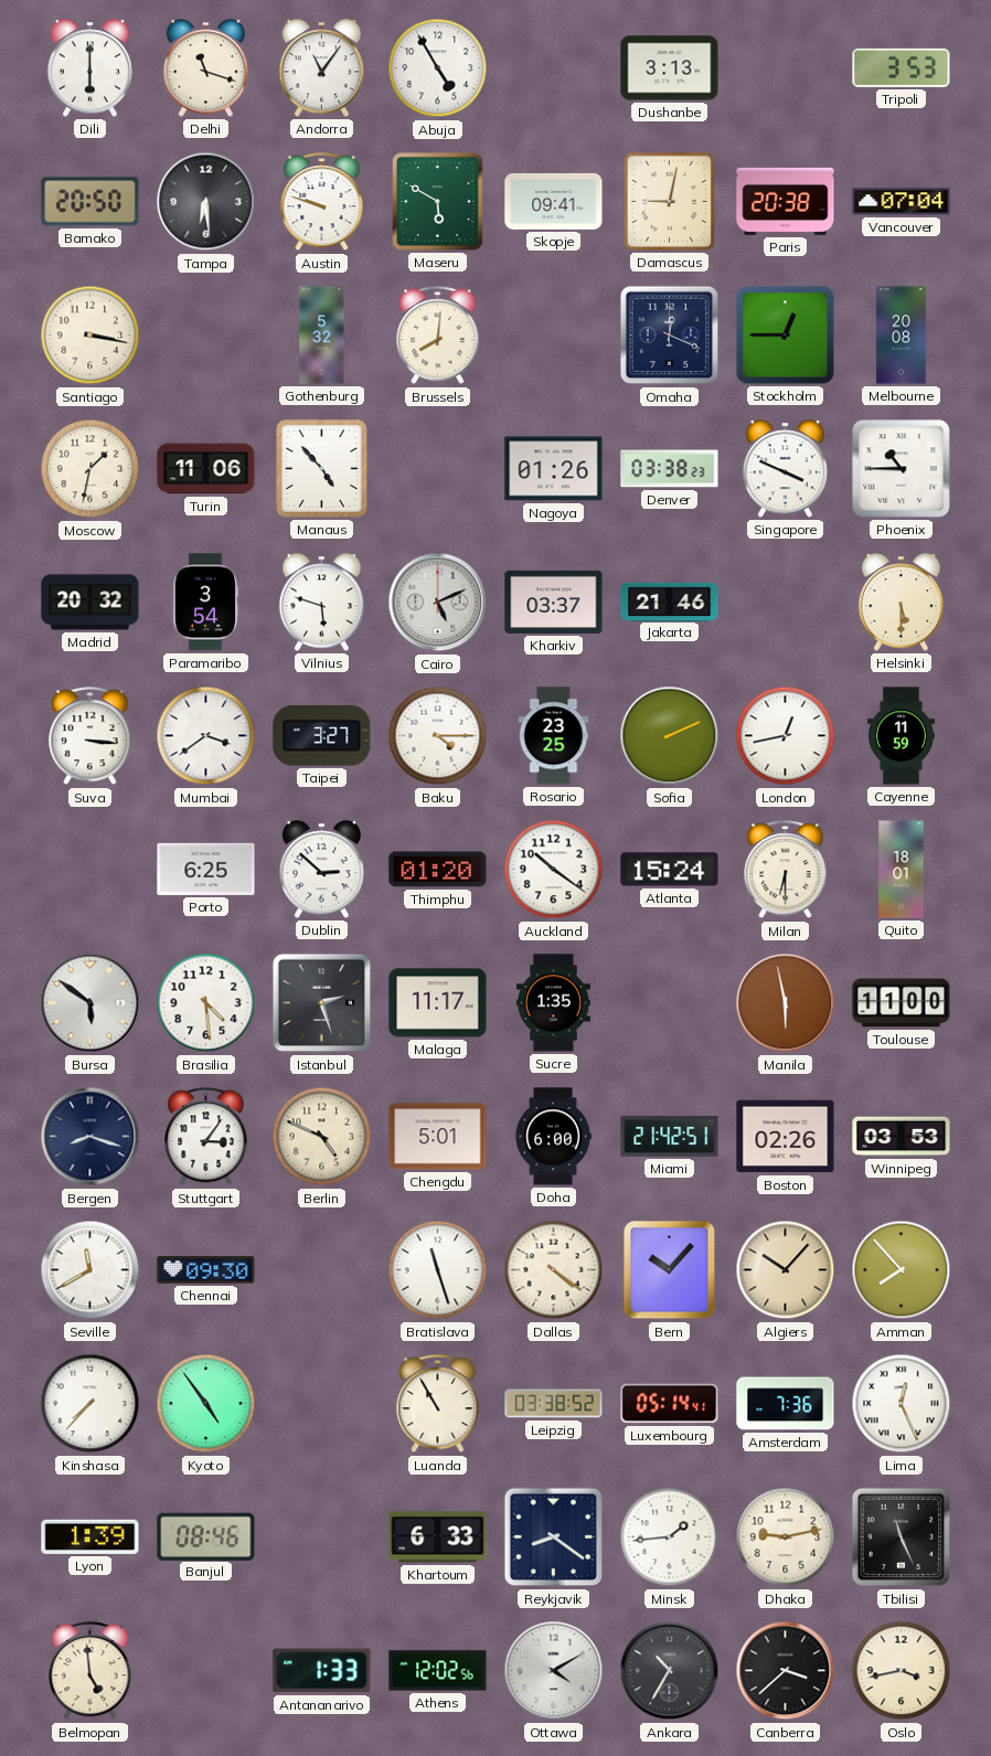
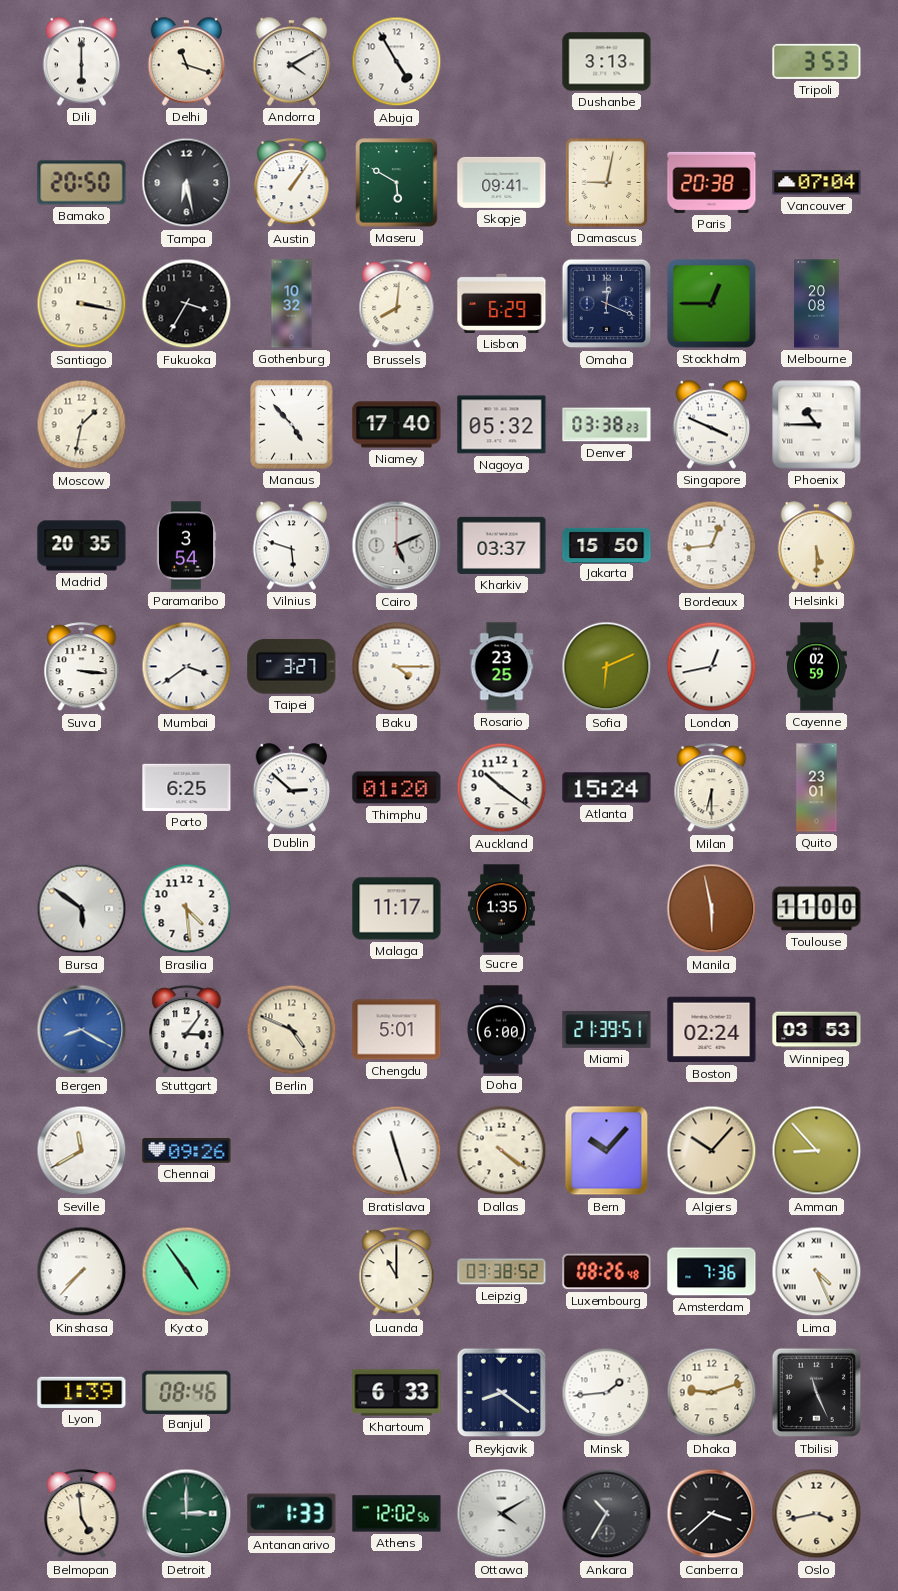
Andorra: 11:06 -> 4:10
Tampa: 6:29 -> 6:28
Austin: 9:48 -> 1:06
Fukuoka: none -> 3:35
Gothenburg: 5:32 -> 10:32
Lisbon: none -> 6:29
Turin: 11:06 -> none
Niamey: none -> 17:40
Nagoya: 01:26 -> 05:32
Madrid: 20:32 -> 20:35
Jakarta: 21:46 -> 15:50
Bordeaux: none -> 12:44
Sofia: 2:11 -> 6:11
Cayenne: 11:59 -> 02:59
Quito: 18:01 -> 23:01
Istanbul: 2:27 -> none
Bergen: 8:18 -> 8:20
Bergen dial: navy -> blue
Miami: 21:42 -> 21:39
Boston: 02:26 -> 02:24
Chennai: 09:30 -> 09:26
Amman: 7:53 -> 8:53
Luanda: 10:55 -> 11:00
Luxembourg: 05:14 -> 08:26
Lima: 12:26 -> 4:26
Dhaka: 9:13 -> 9:12
Detroit: none -> 3:00
